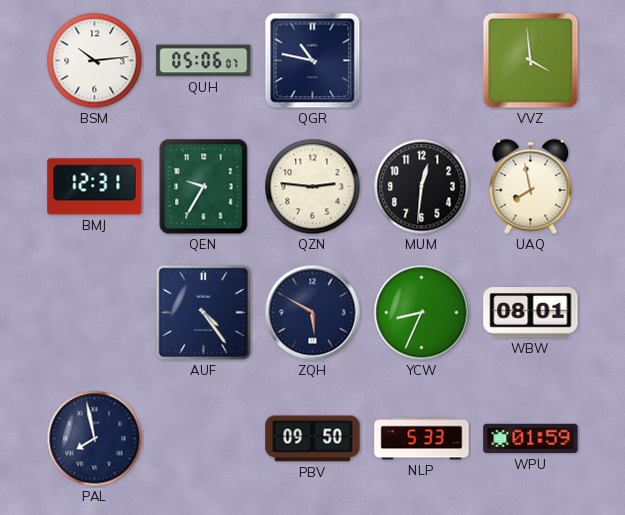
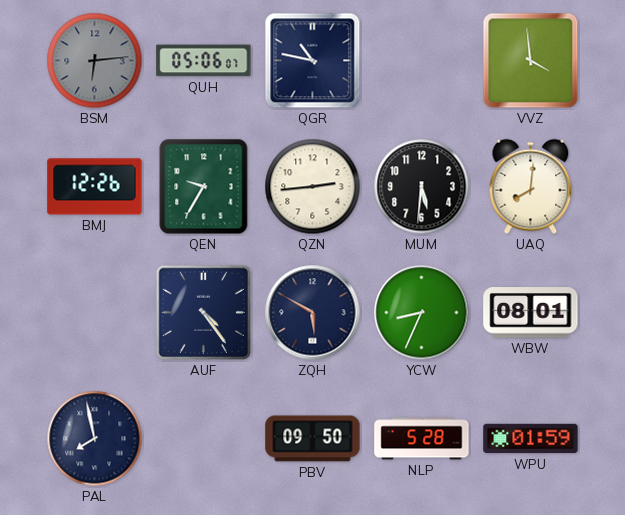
BSM: 10:14 -> 6:14
BSM dial: white -> grey
BMJ: 12:31 -> 12:26
QZN: 2:46 -> 2:44
MUM: 12:31 -> 5:31
UAQ: 7:58 -> 8:01
NLP: 5:33 -> 5:28
